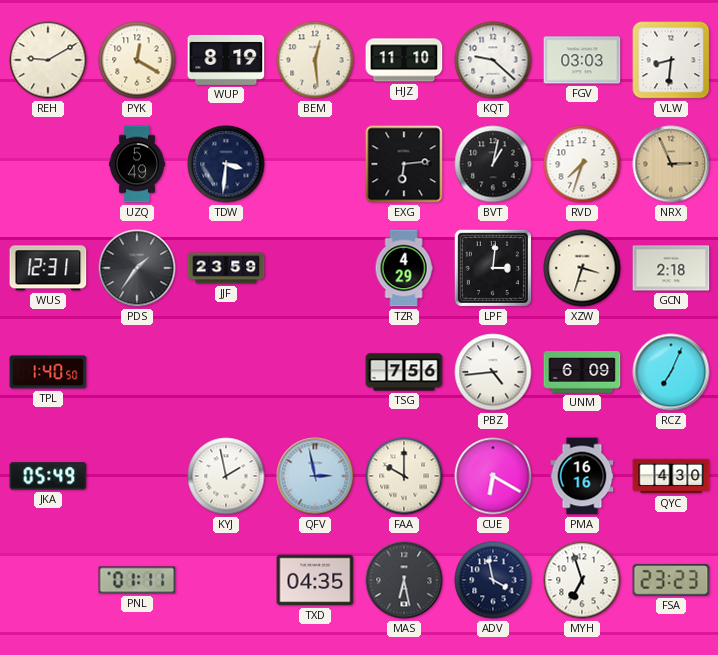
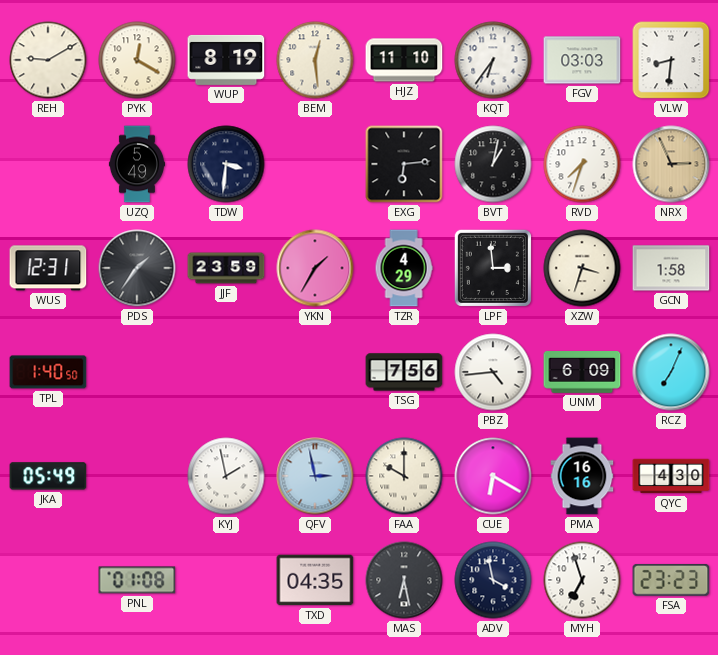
KQT: 9:22 -> 6:36
YKN: none -> 1:35
LPF: 3:01 -> 2:59
GCN: 2:18 -> 1:58
PNL: 01:11 -> 01:08
